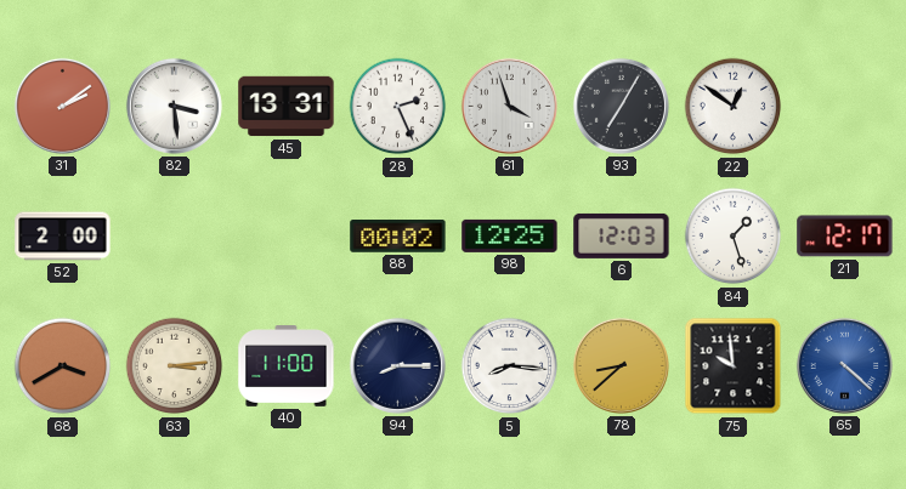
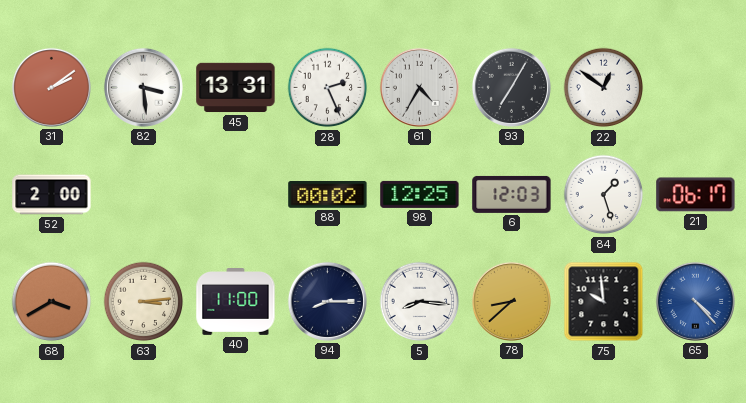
61: 3:57 -> 4:35
21: 12:17 -> 06:17
65: 4:22 -> 4:23
